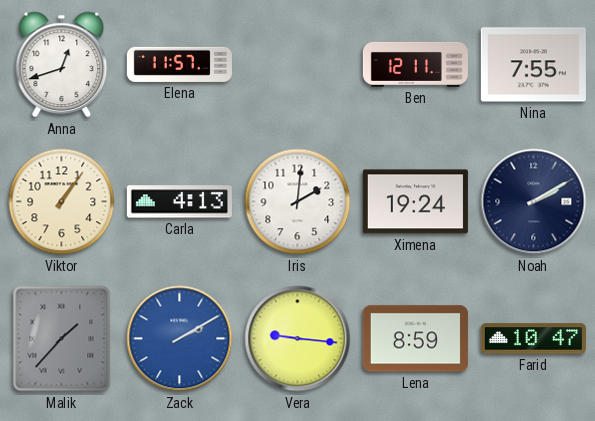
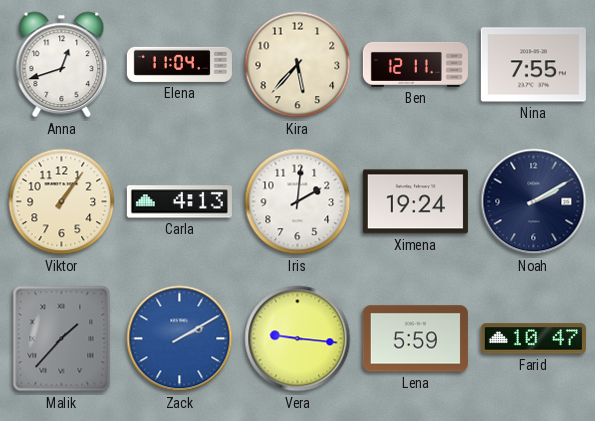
Elena: 11:57 -> 11:04
Kira: none -> 5:37
Lena: 8:59 -> 5:59
